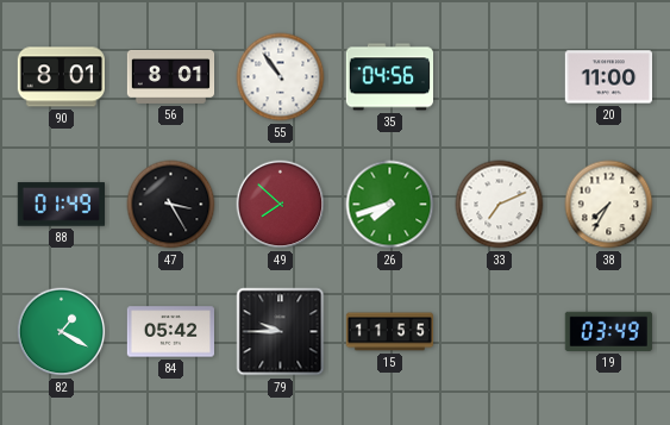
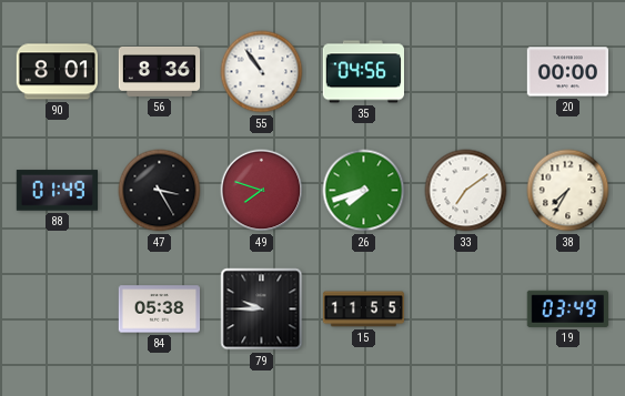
56: 8:01 -> 8:36
20: 11:00 -> 00:00
49: 7:52 -> 7:48
33: 7:11 -> 7:09
82: 1:20 -> none
84: 05:42 -> 05:38
